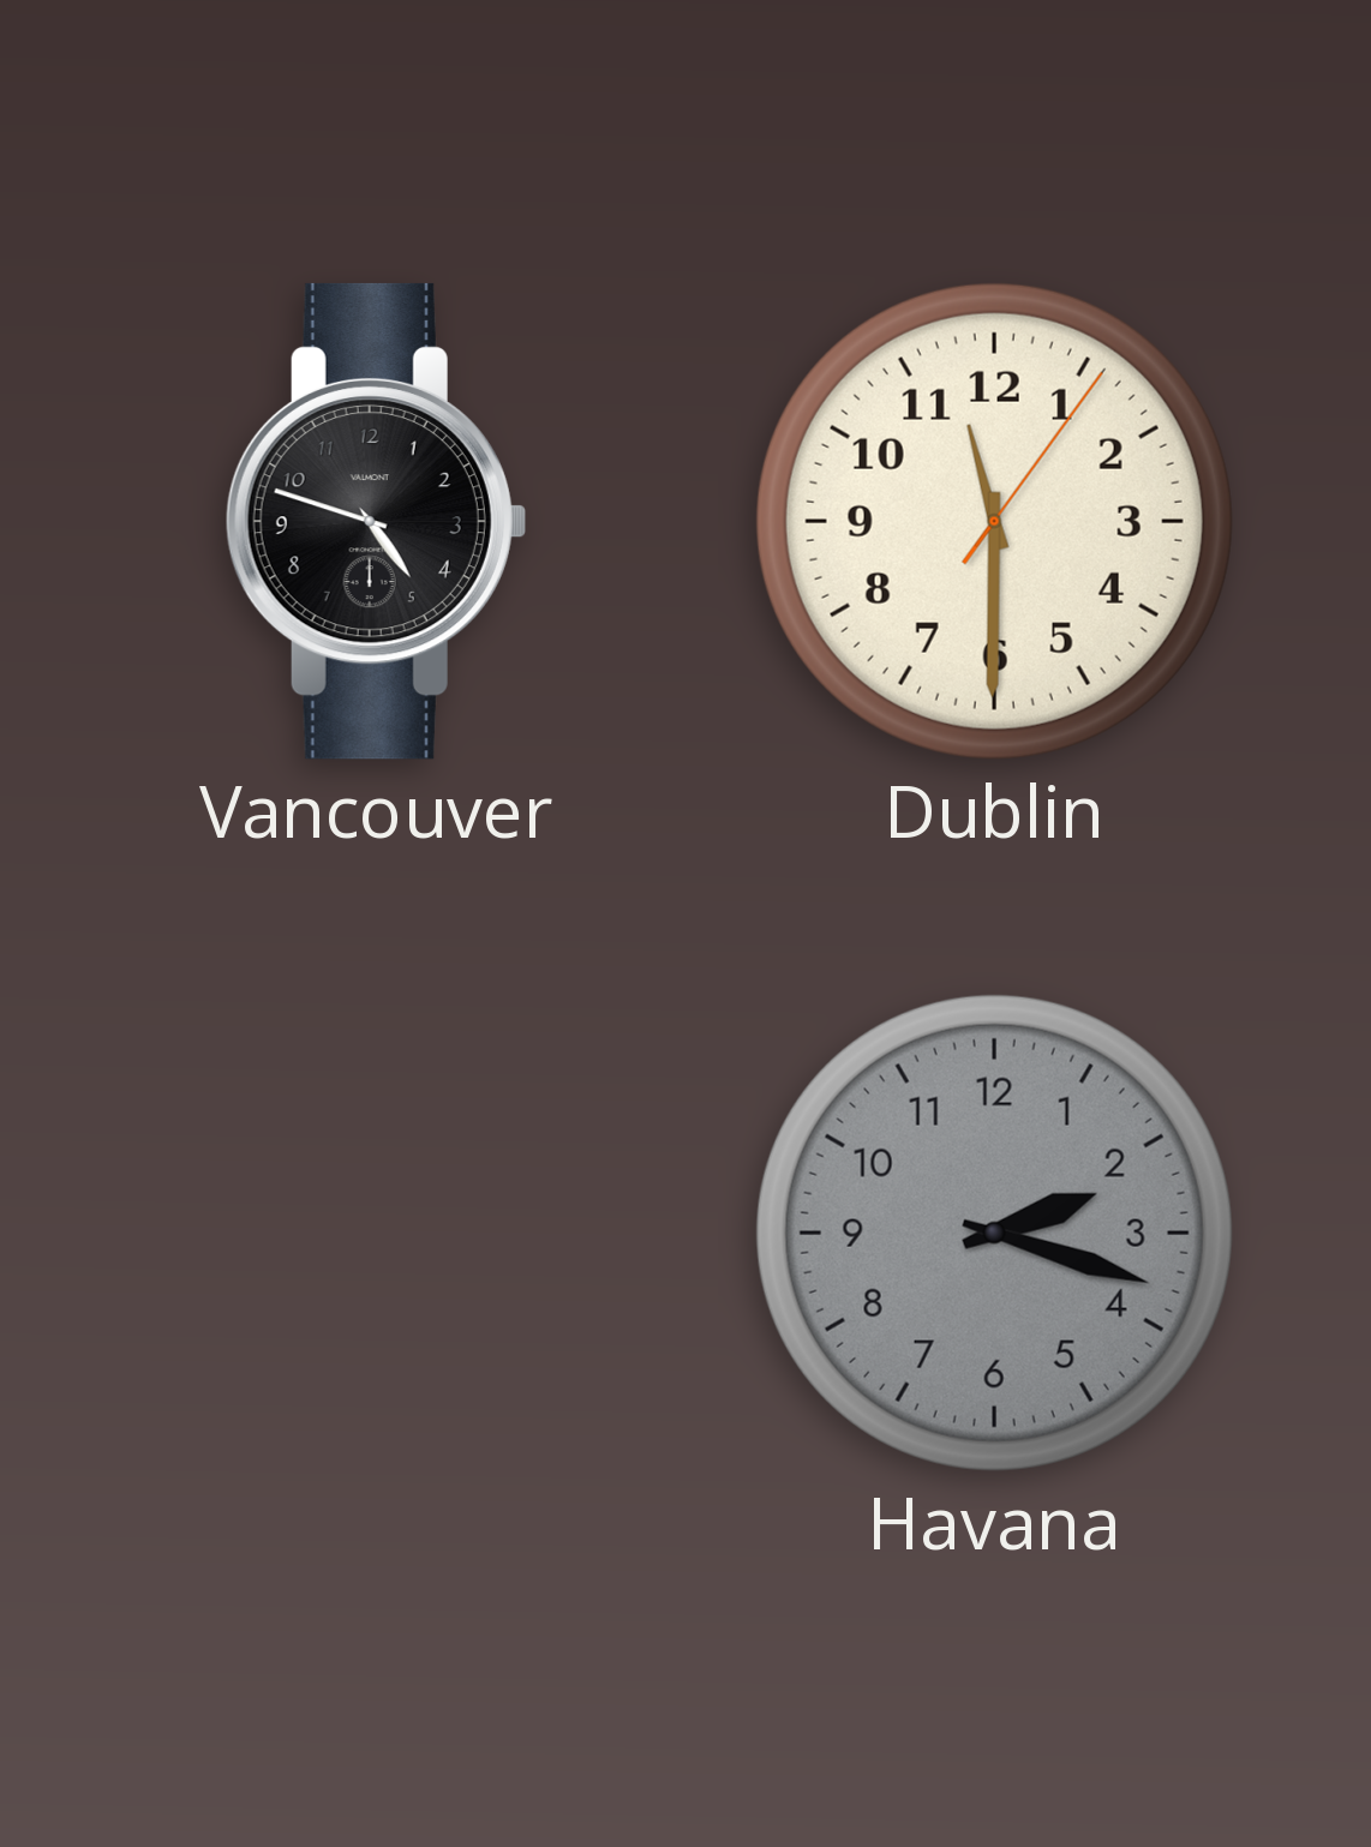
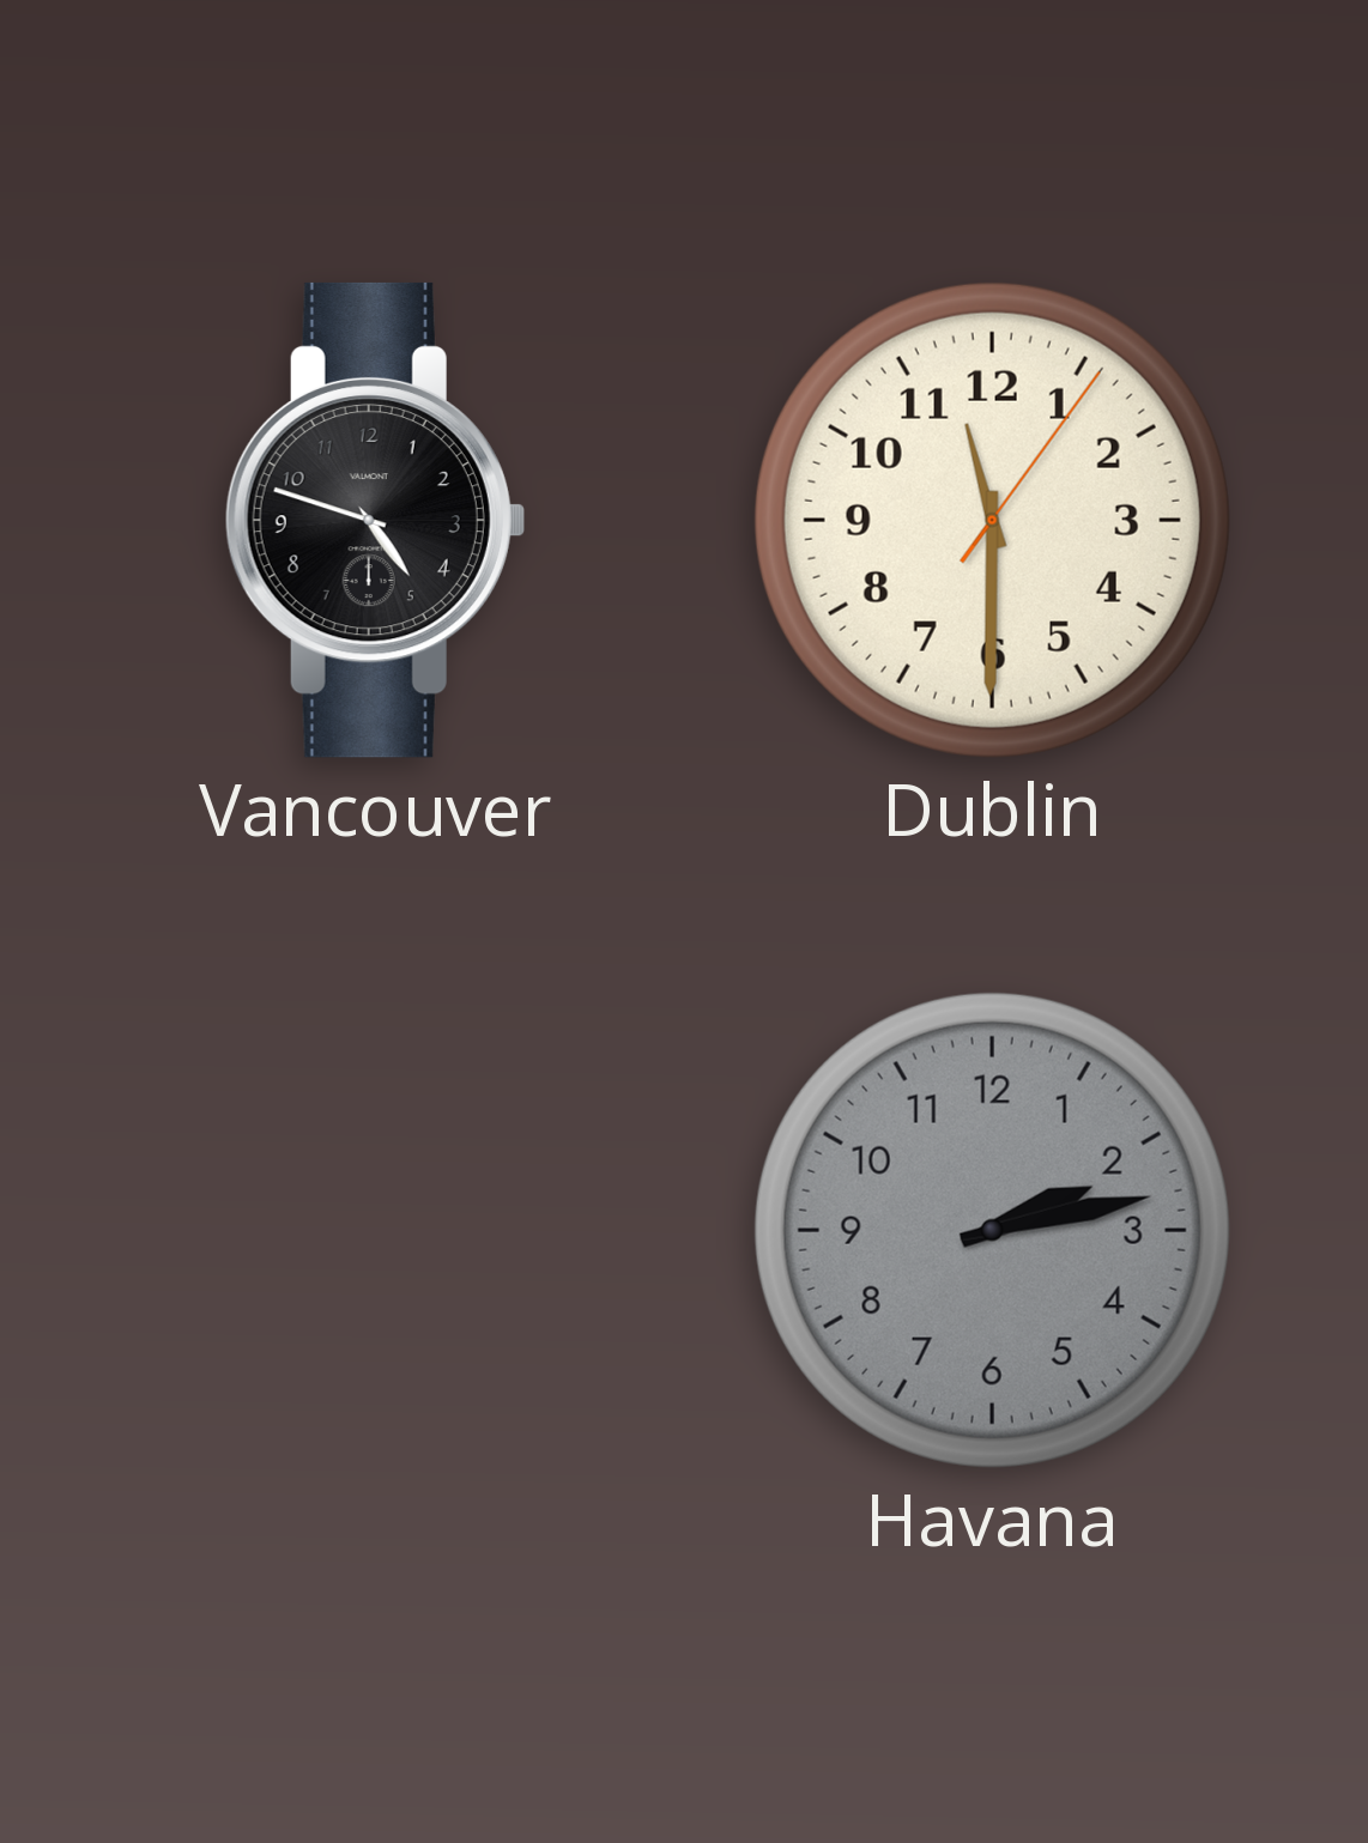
Havana: 2:18 -> 2:13
